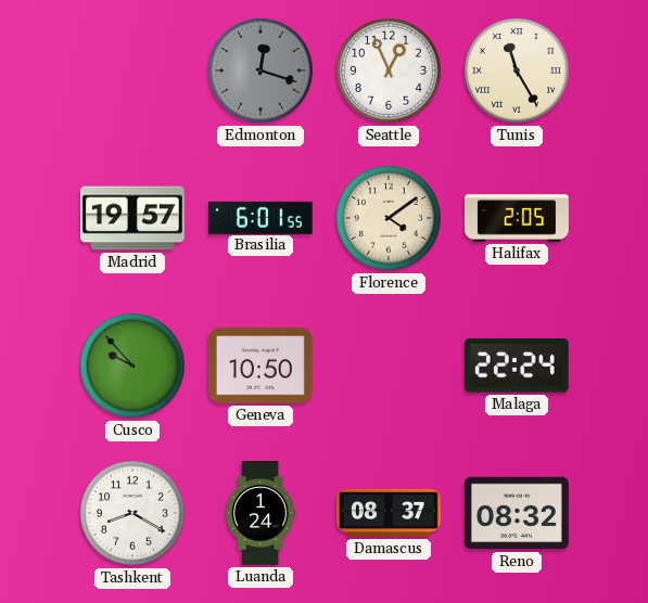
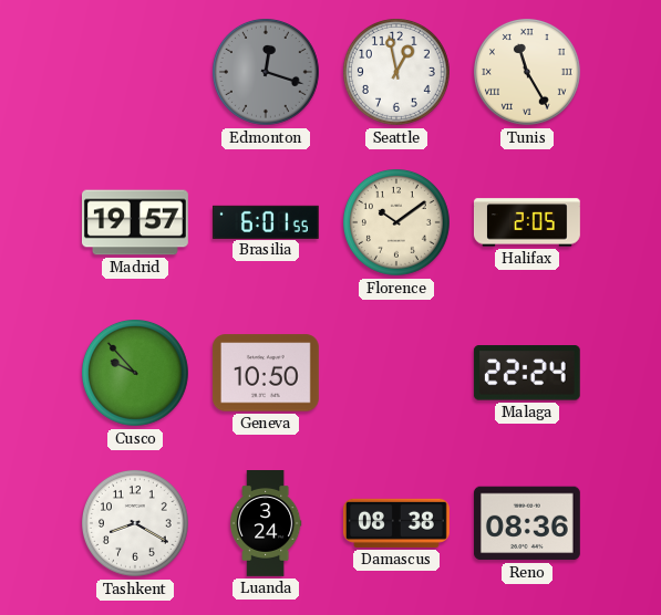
Seattle: 12:56 -> 12:58
Florence: 4:09 -> 10:09
Luanda: 1:24 -> 3:24
Damascus: 08:37 -> 08:38
Reno: 08:32 -> 08:36
